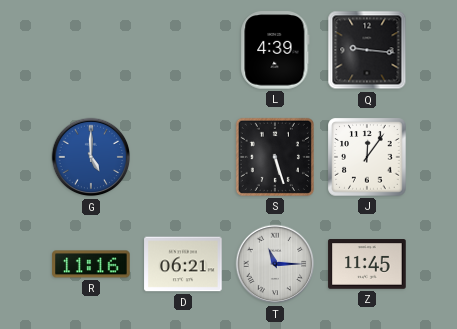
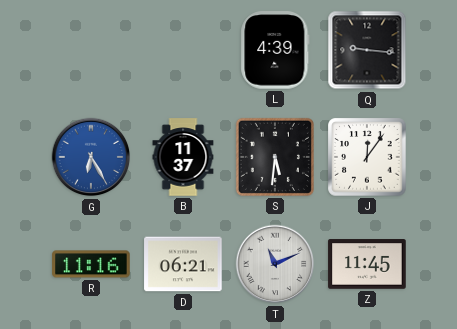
G: 5:00 -> 6:25
B: none -> 11:37
S: 5:27 -> 5:31
T: 11:15 -> 11:11
